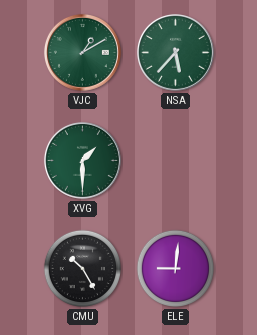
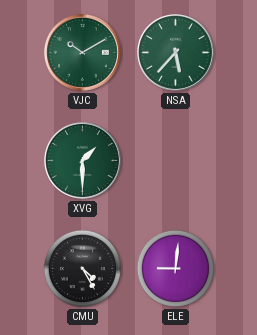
VJC: 1:10 -> 10:10
CMU: 10:25 -> 4:25
